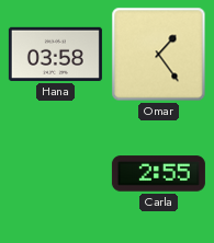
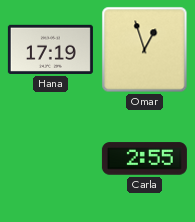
Hana: 03:58 -> 17:19
Omar: 1:24 -> 12:57
